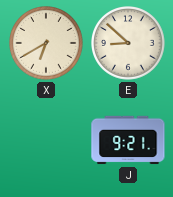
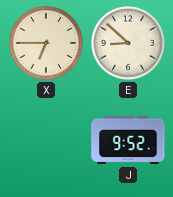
X: 6:40 -> 6:45
J: 9:21 -> 9:52
